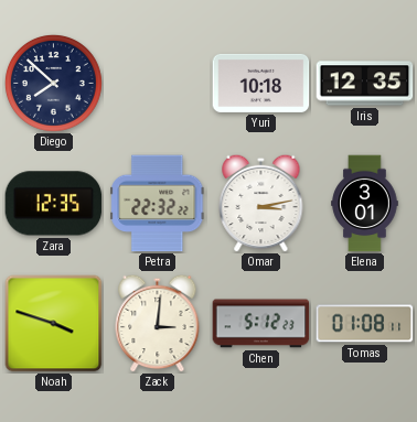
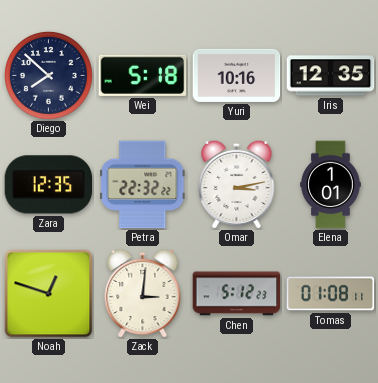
Wei: none -> 5:18
Yuri: 10:18 -> 10:16
Elena: 3:01 -> 1:01
Noah: 3:48 -> 12:48
